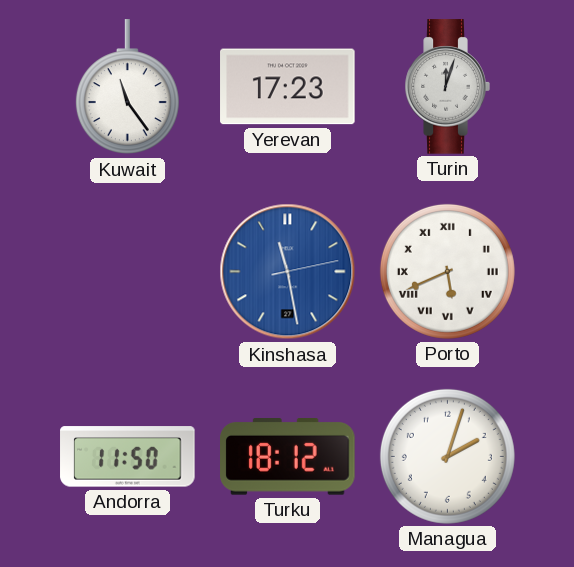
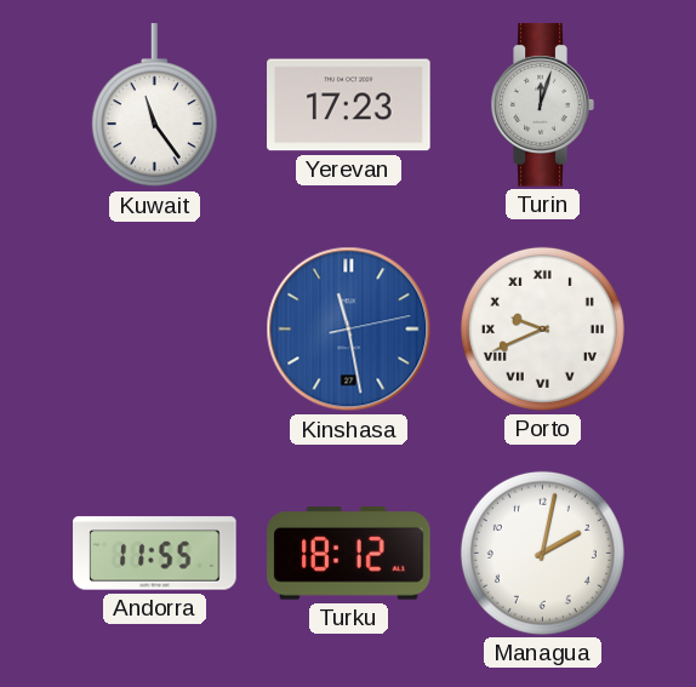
Porto: 5:41 -> 9:41
Andorra: 11:50 -> 11:55
Managua: 2:03 -> 2:02
